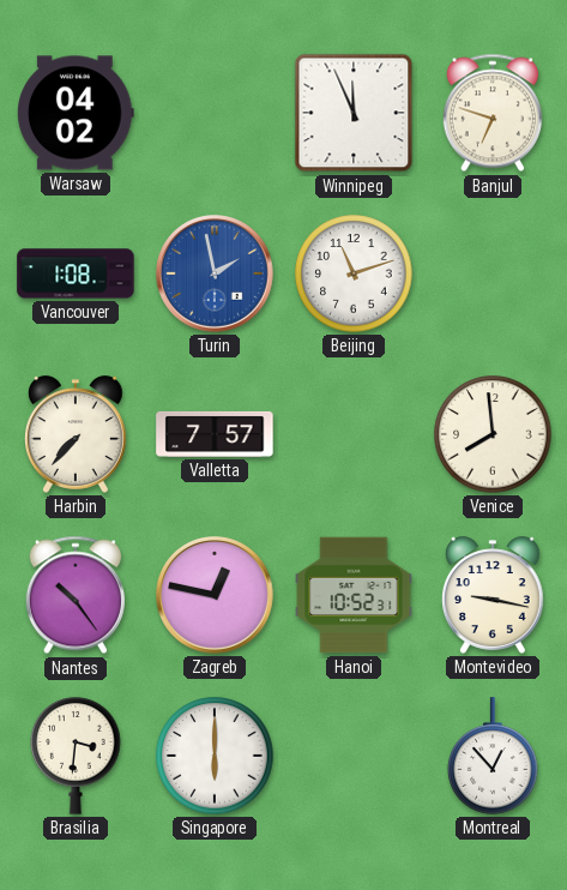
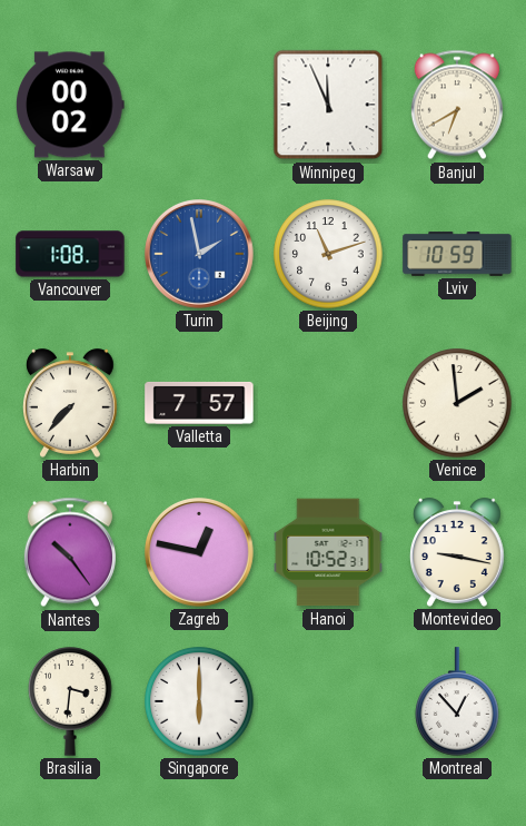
Warsaw: 04:02 -> 00:02
Banjul: 6:48 -> 6:40
Lviv: none -> 10:59
Venice: 7:59 -> 1:59
